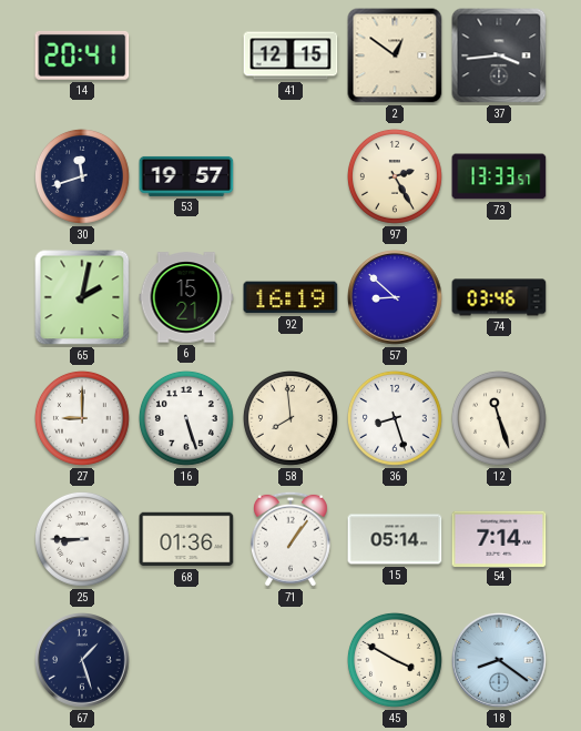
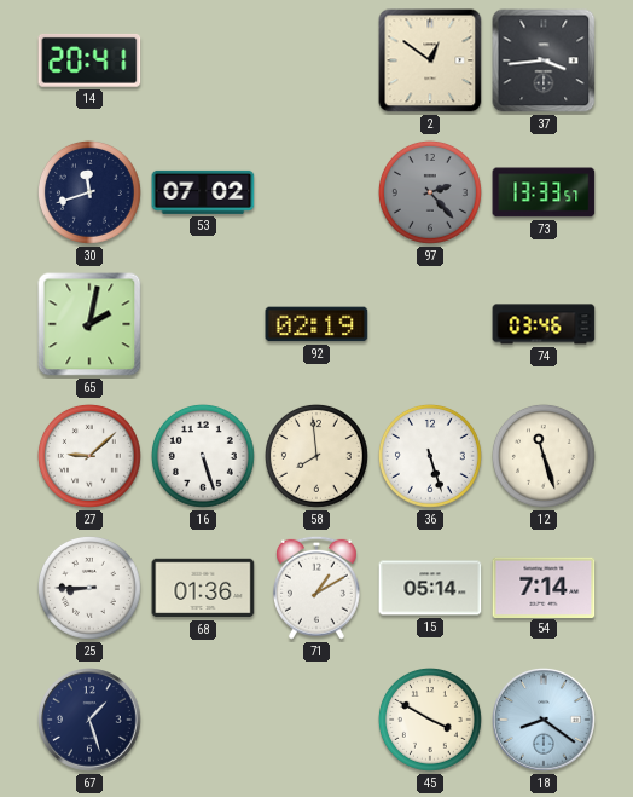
41: 12:15 -> none
53: 19:57 -> 07:02
97: 2:25 -> 2:23
97 dial: cream -> grey
6: 15:21 -> none
92: 16:19 -> 02:19
57: 8:52 -> none
27: 9:00 -> 9:08
36: 8:27 -> 5:27
71: 1:06 -> 1:10
